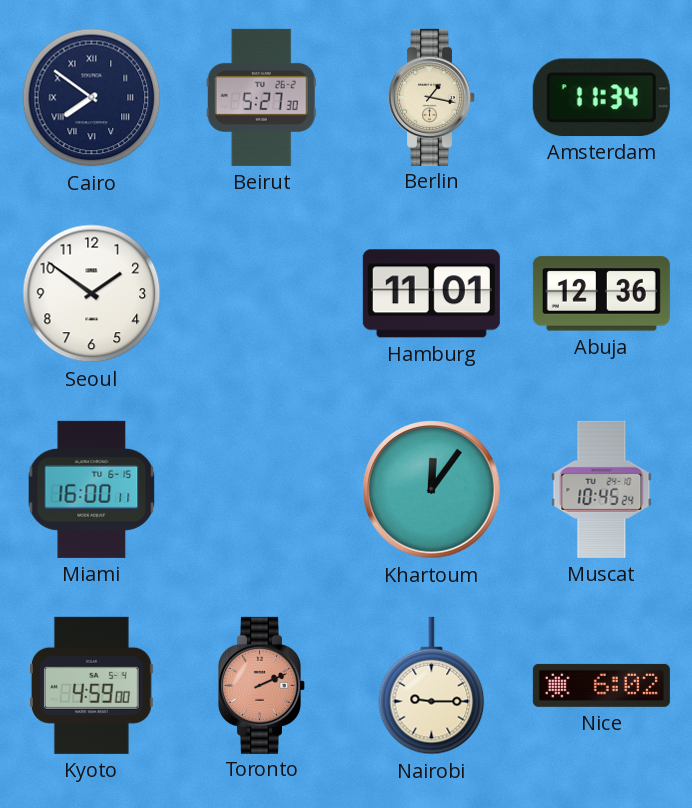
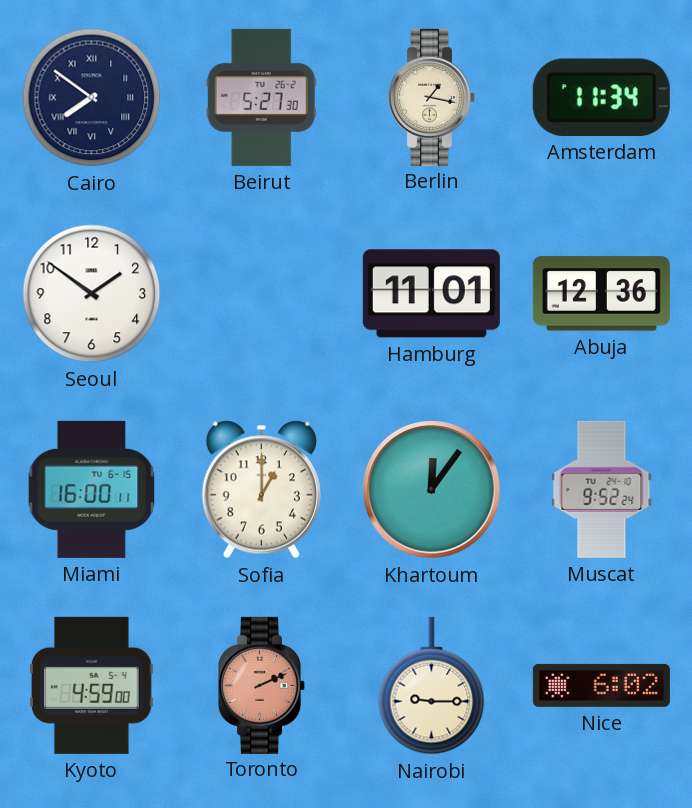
Sofia: none -> 1:00
Muscat: 10:45 -> 9:52
